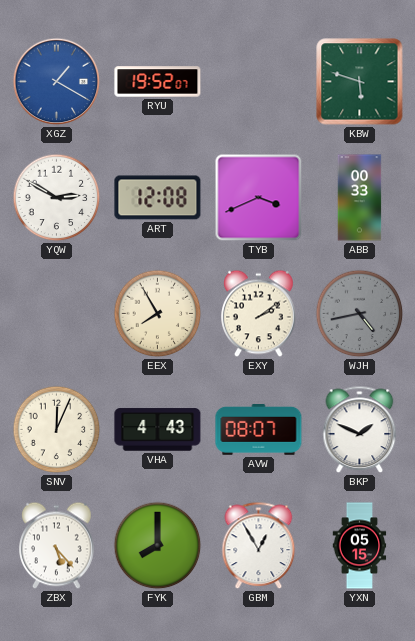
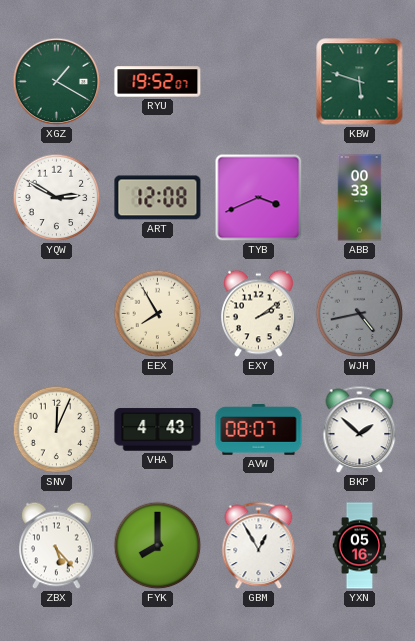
XGZ dial: blue -> green
BKP: 1:49 -> 1:52
YXN: 05:15 -> 05:16
